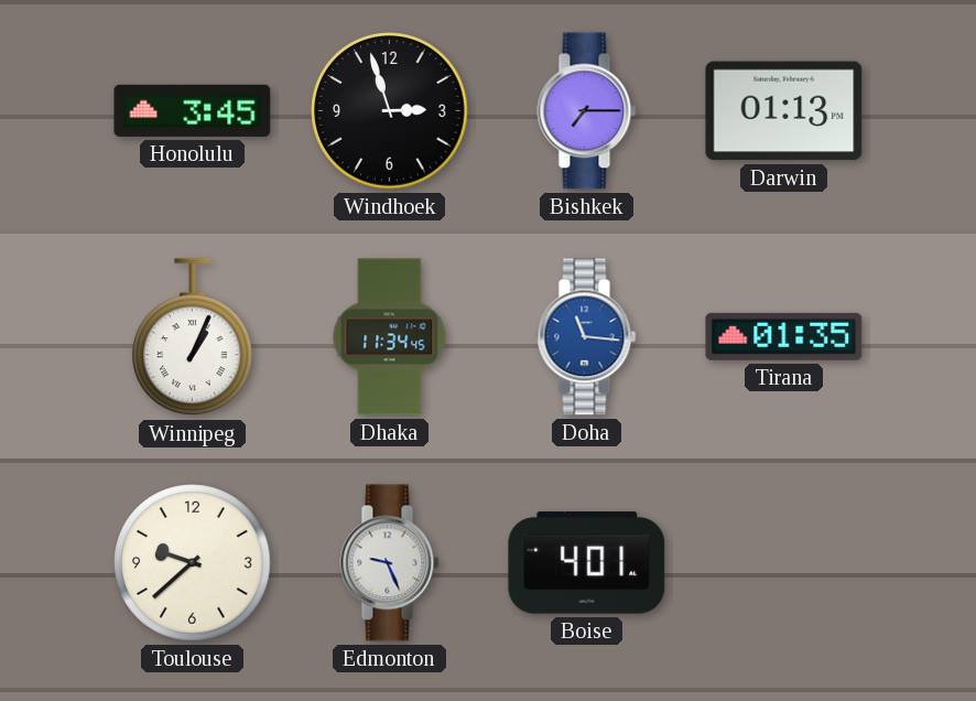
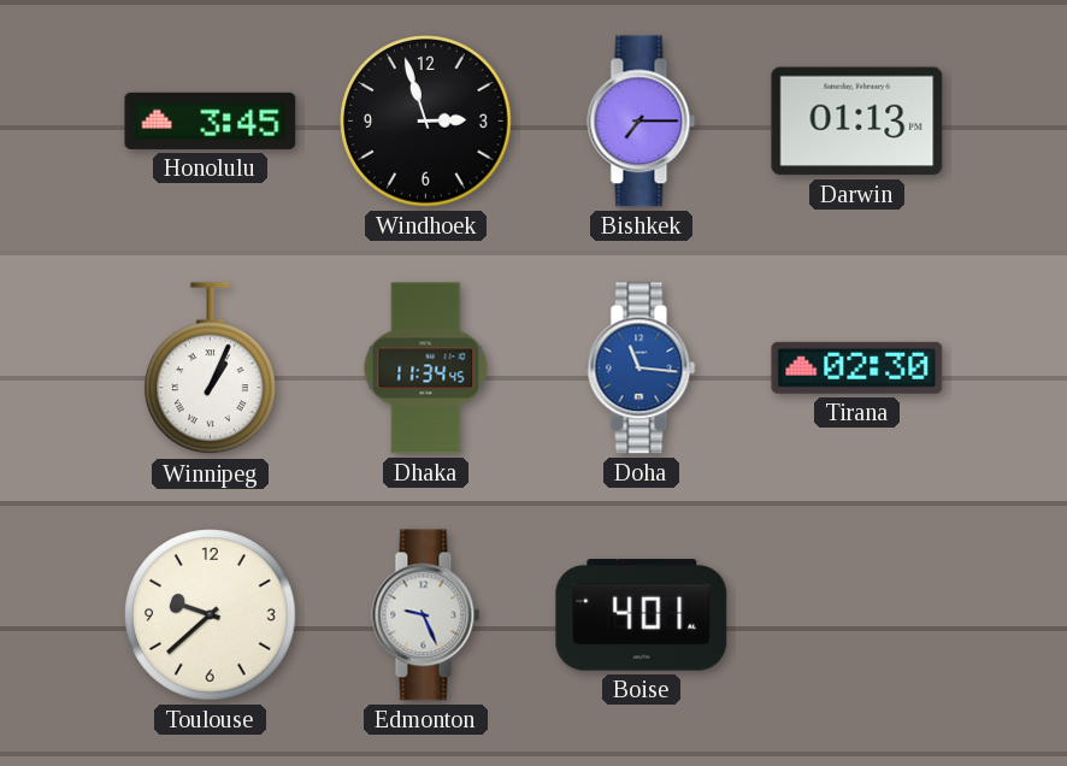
Tirana: 01:35 -> 02:30
